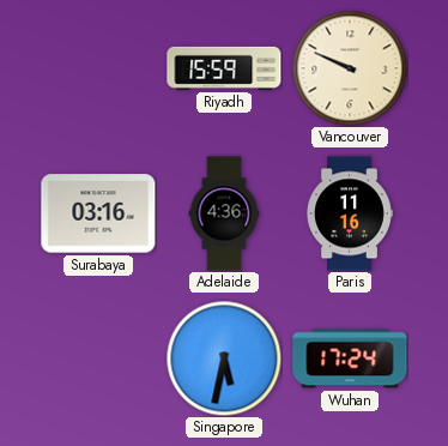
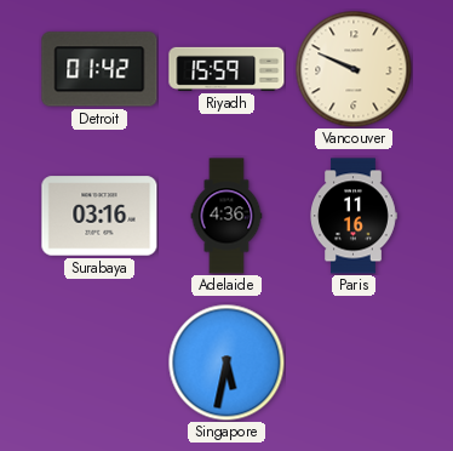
Detroit: none -> 01:42
Wuhan: 17:24 -> none
